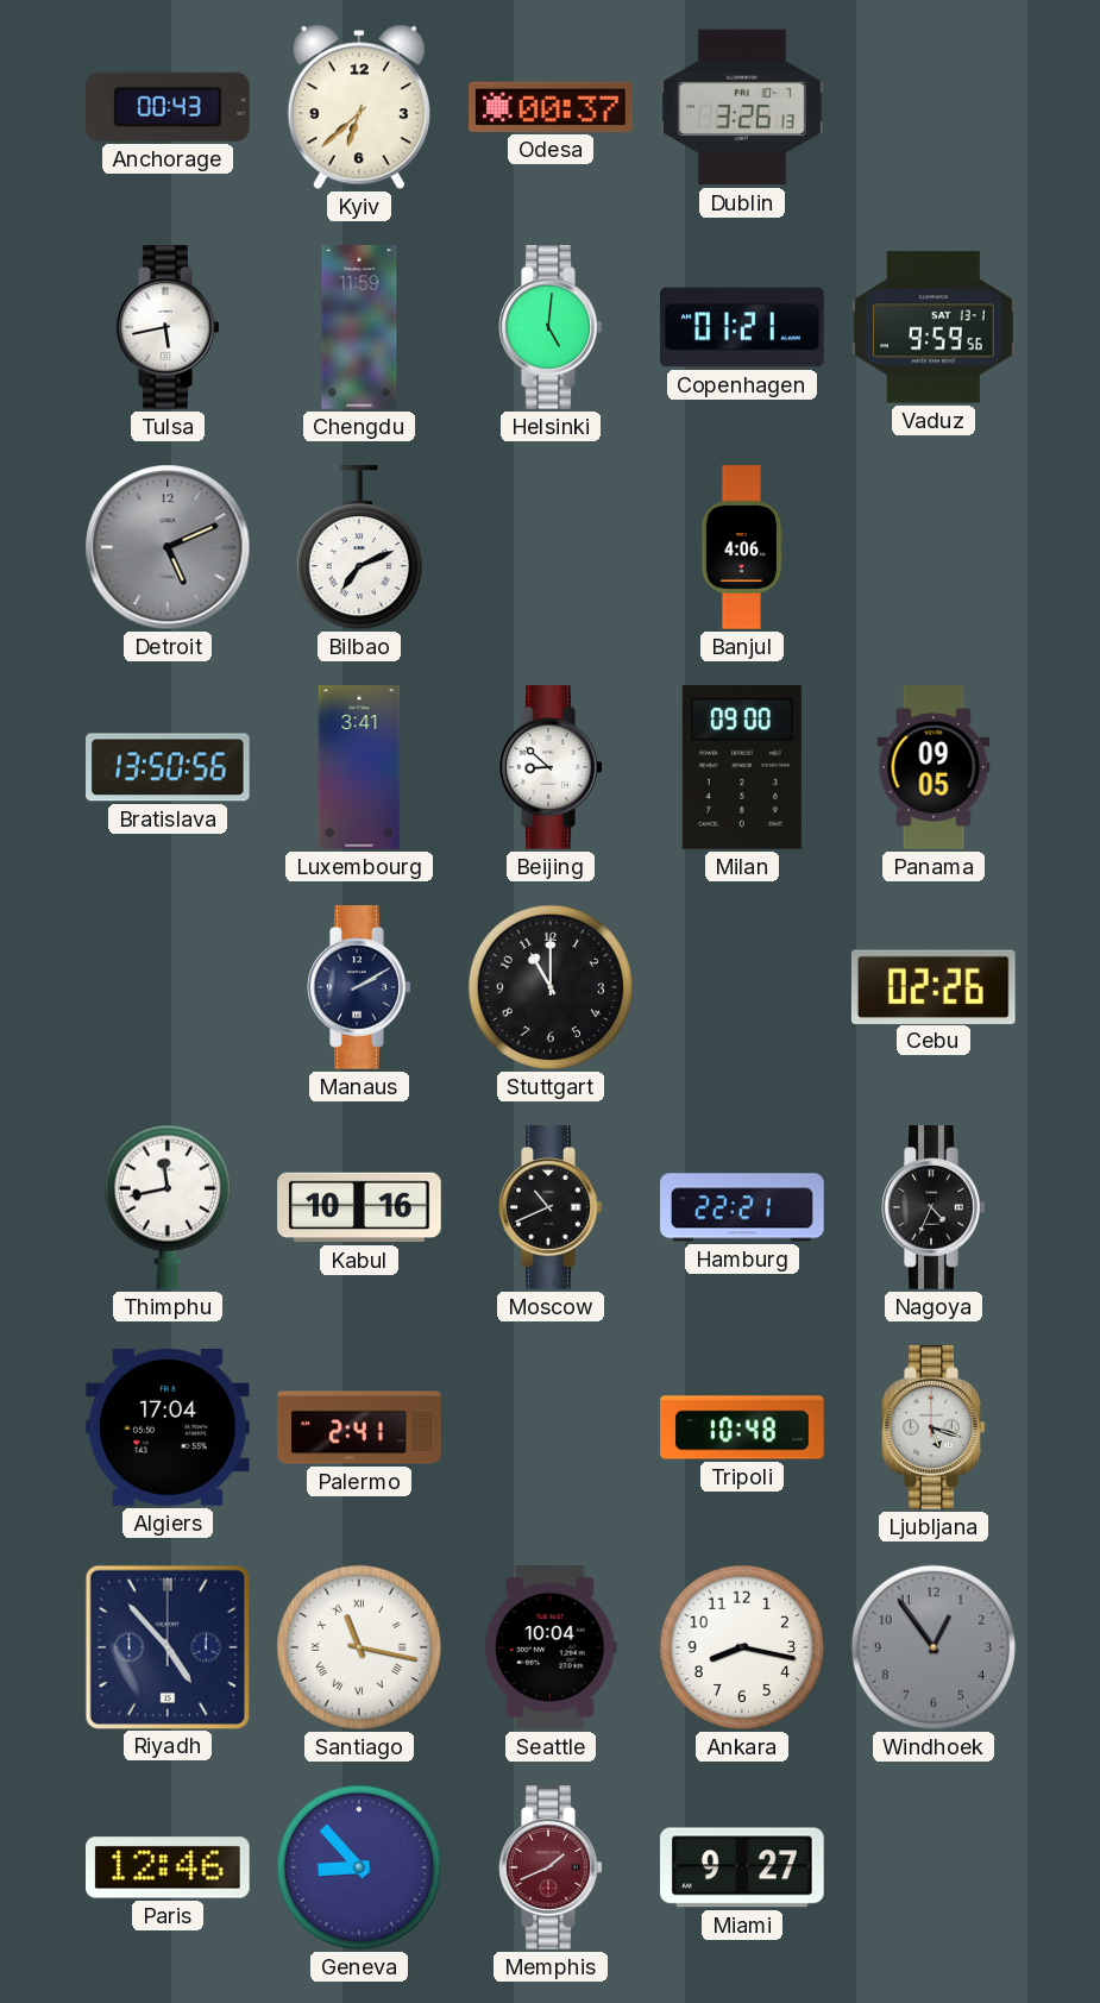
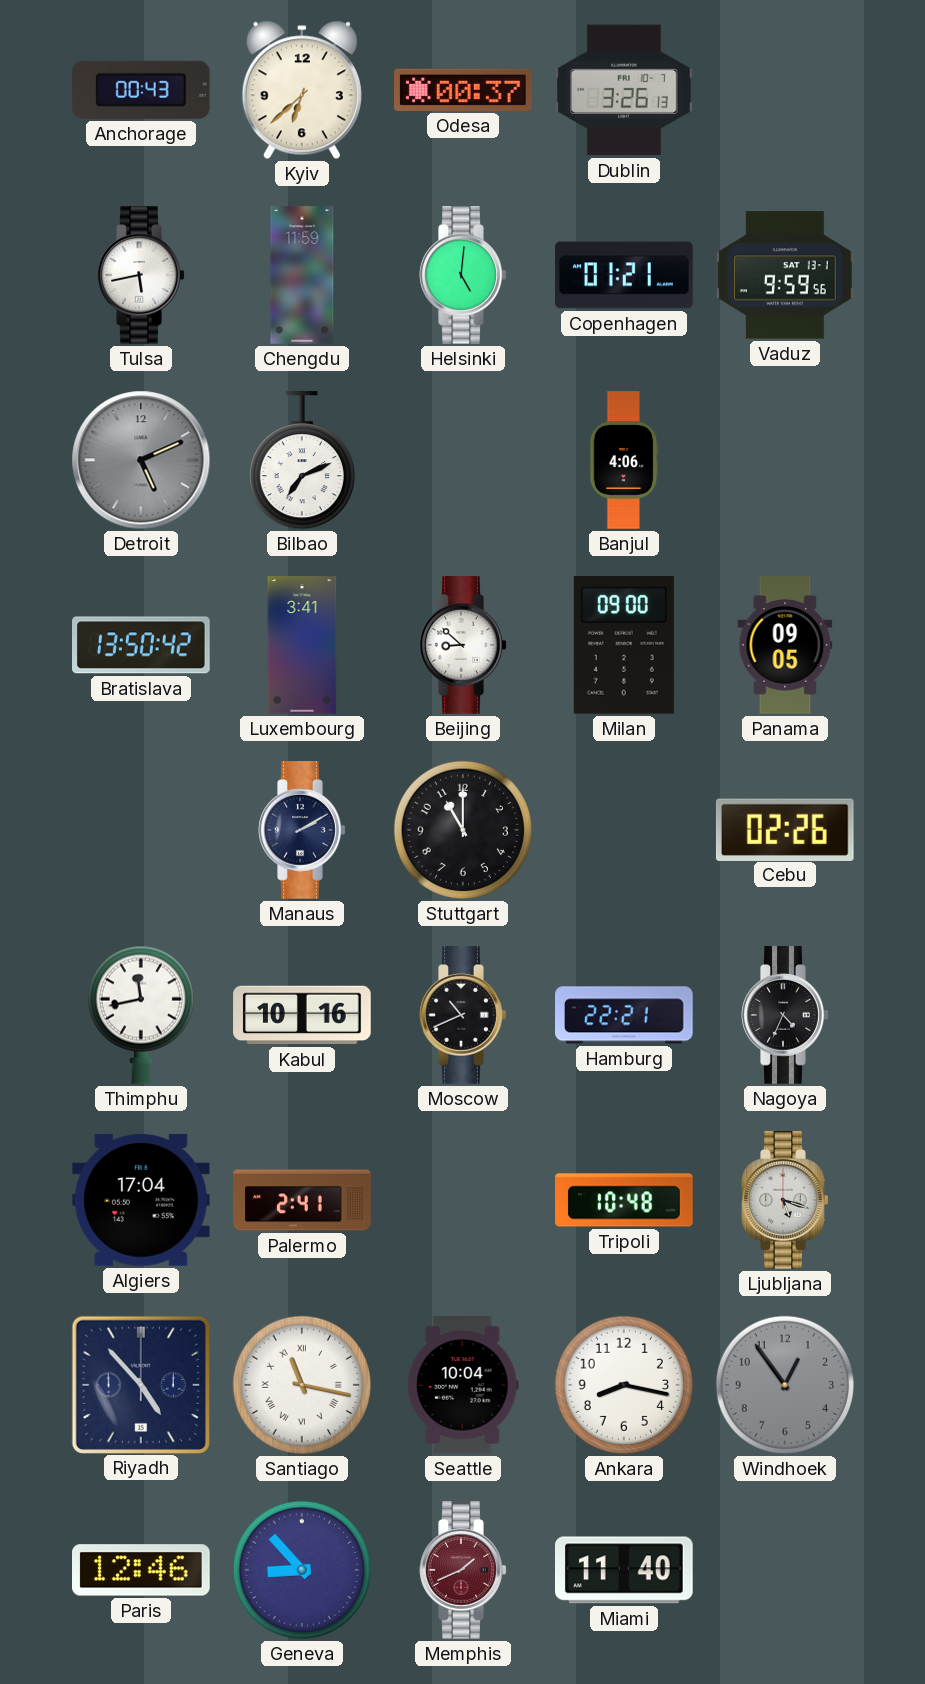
Bratislava: 13:50:56 -> 13:50:42
Miami: 9:27 -> 11:40
